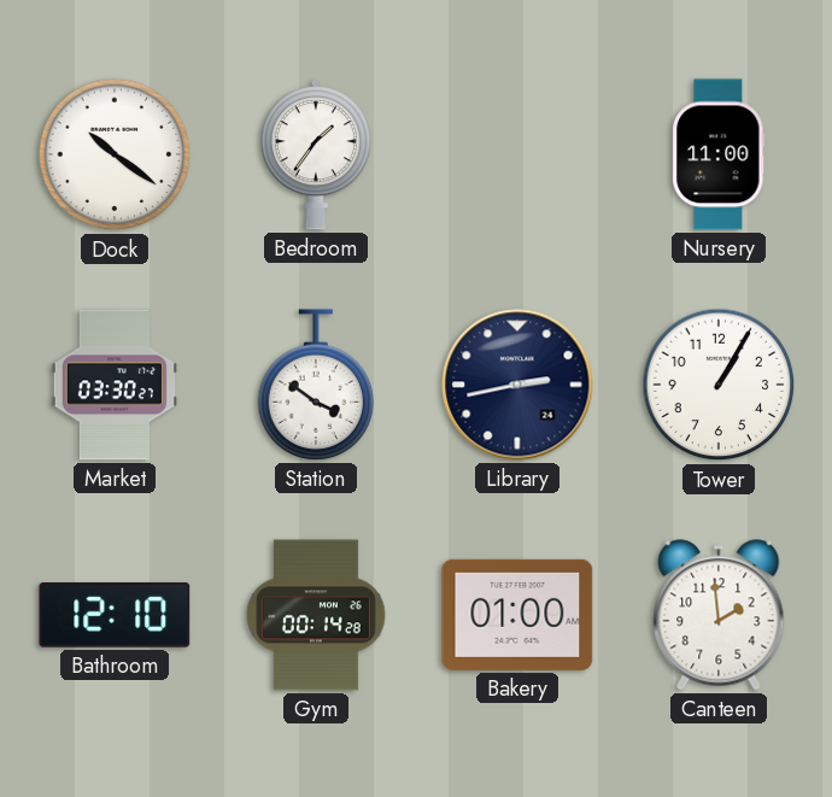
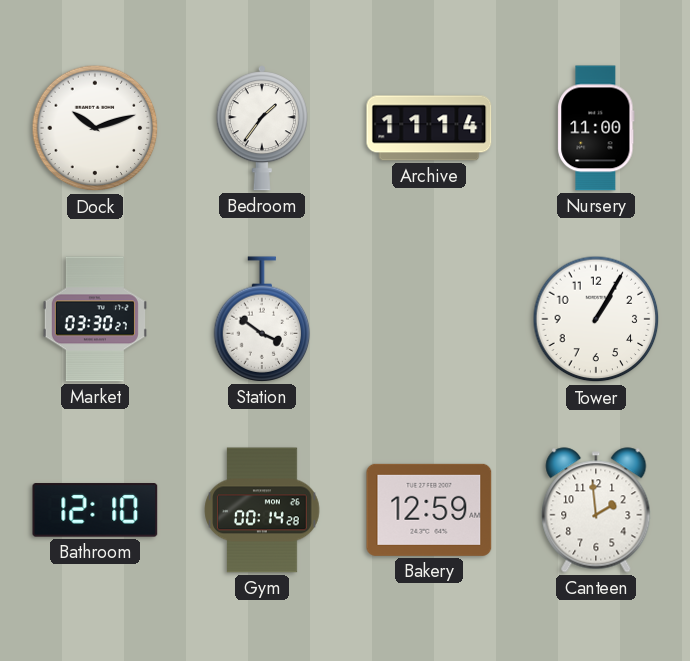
Dock: 10:21 -> 10:12
Archive: none -> 11:14
Library: 2:43 -> none
Bakery: 01:00 -> 12:59
